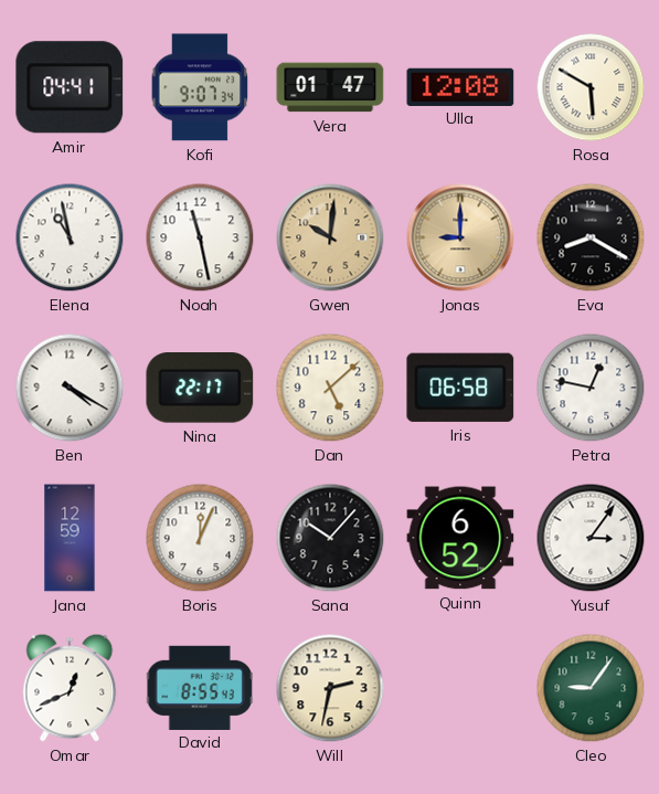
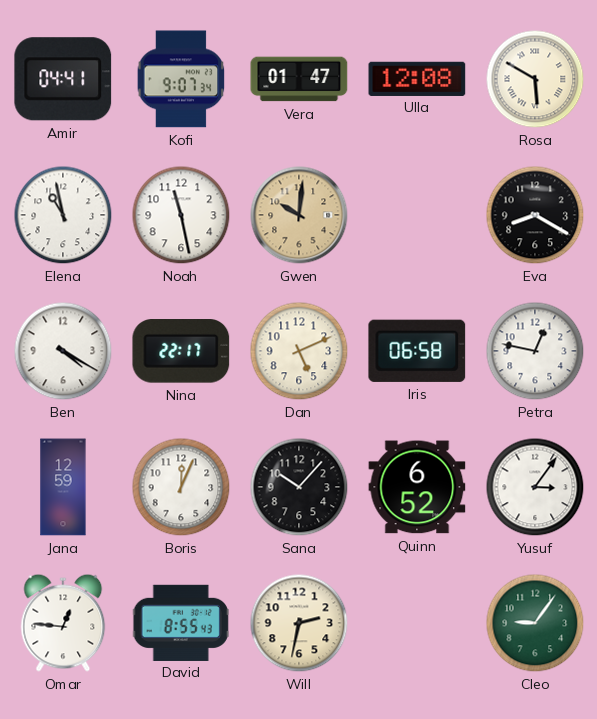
Jonas: 9:00 -> none
Dan: 5:08 -> 5:11
Omar: 12:41 -> 12:46
